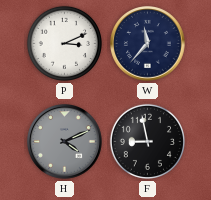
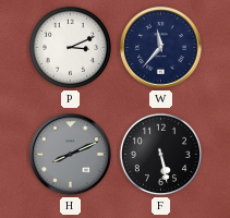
H: 4:11 -> 8:11
F: 8:58 -> 5:28
